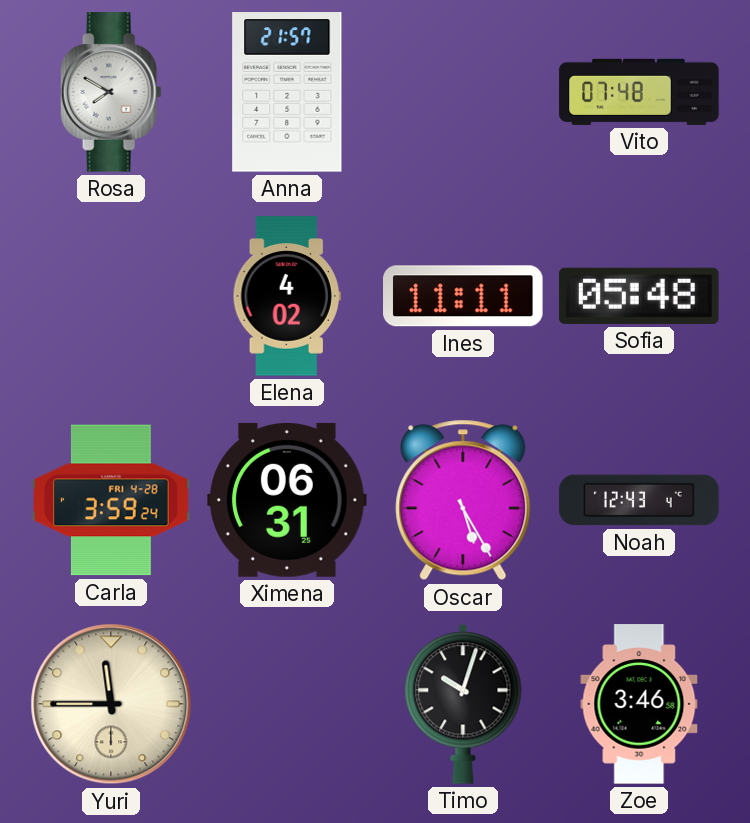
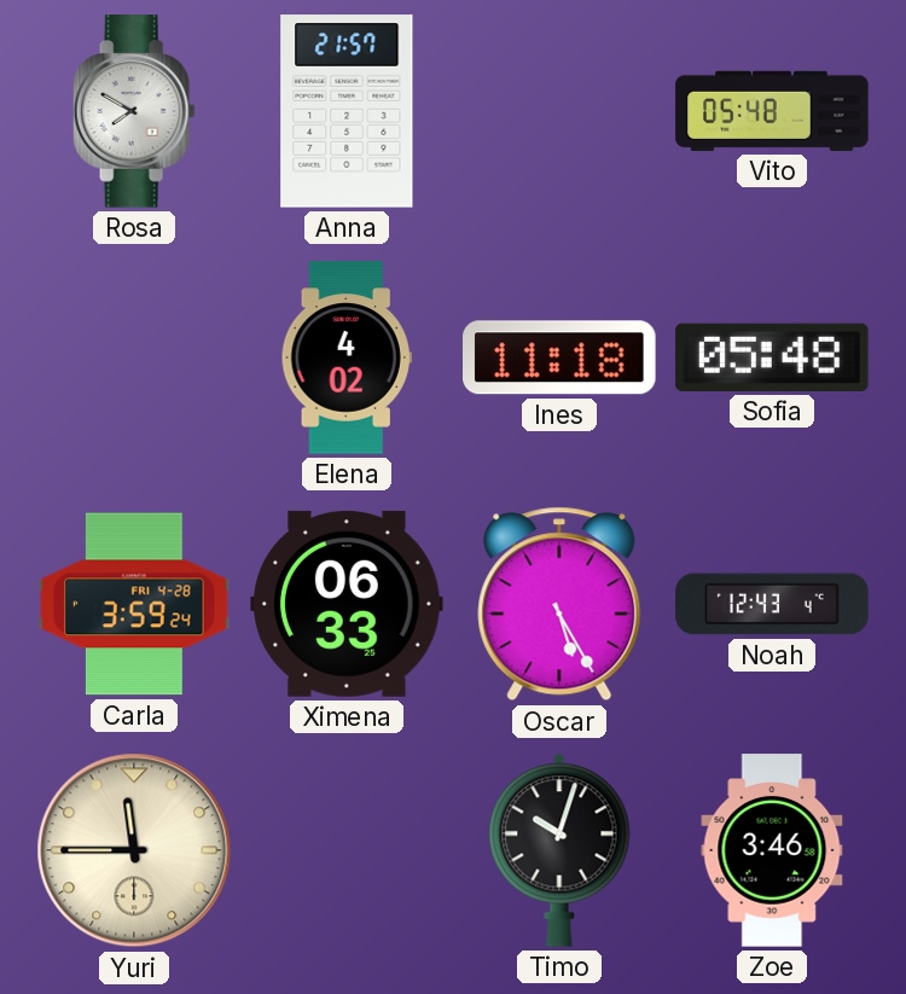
Vito: 07:48 -> 05:48
Ines: 11:11 -> 11:18
Ximena: 06:31 -> 06:33
